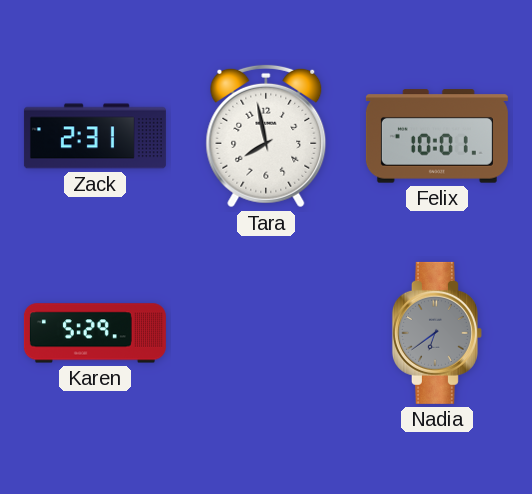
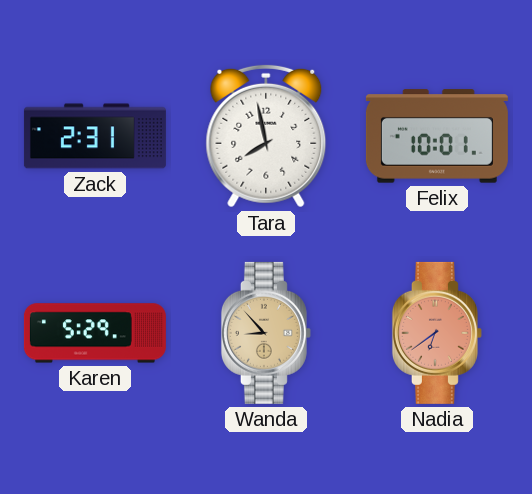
Wanda: none -> 8:53
Nadia dial: grey -> salmon
